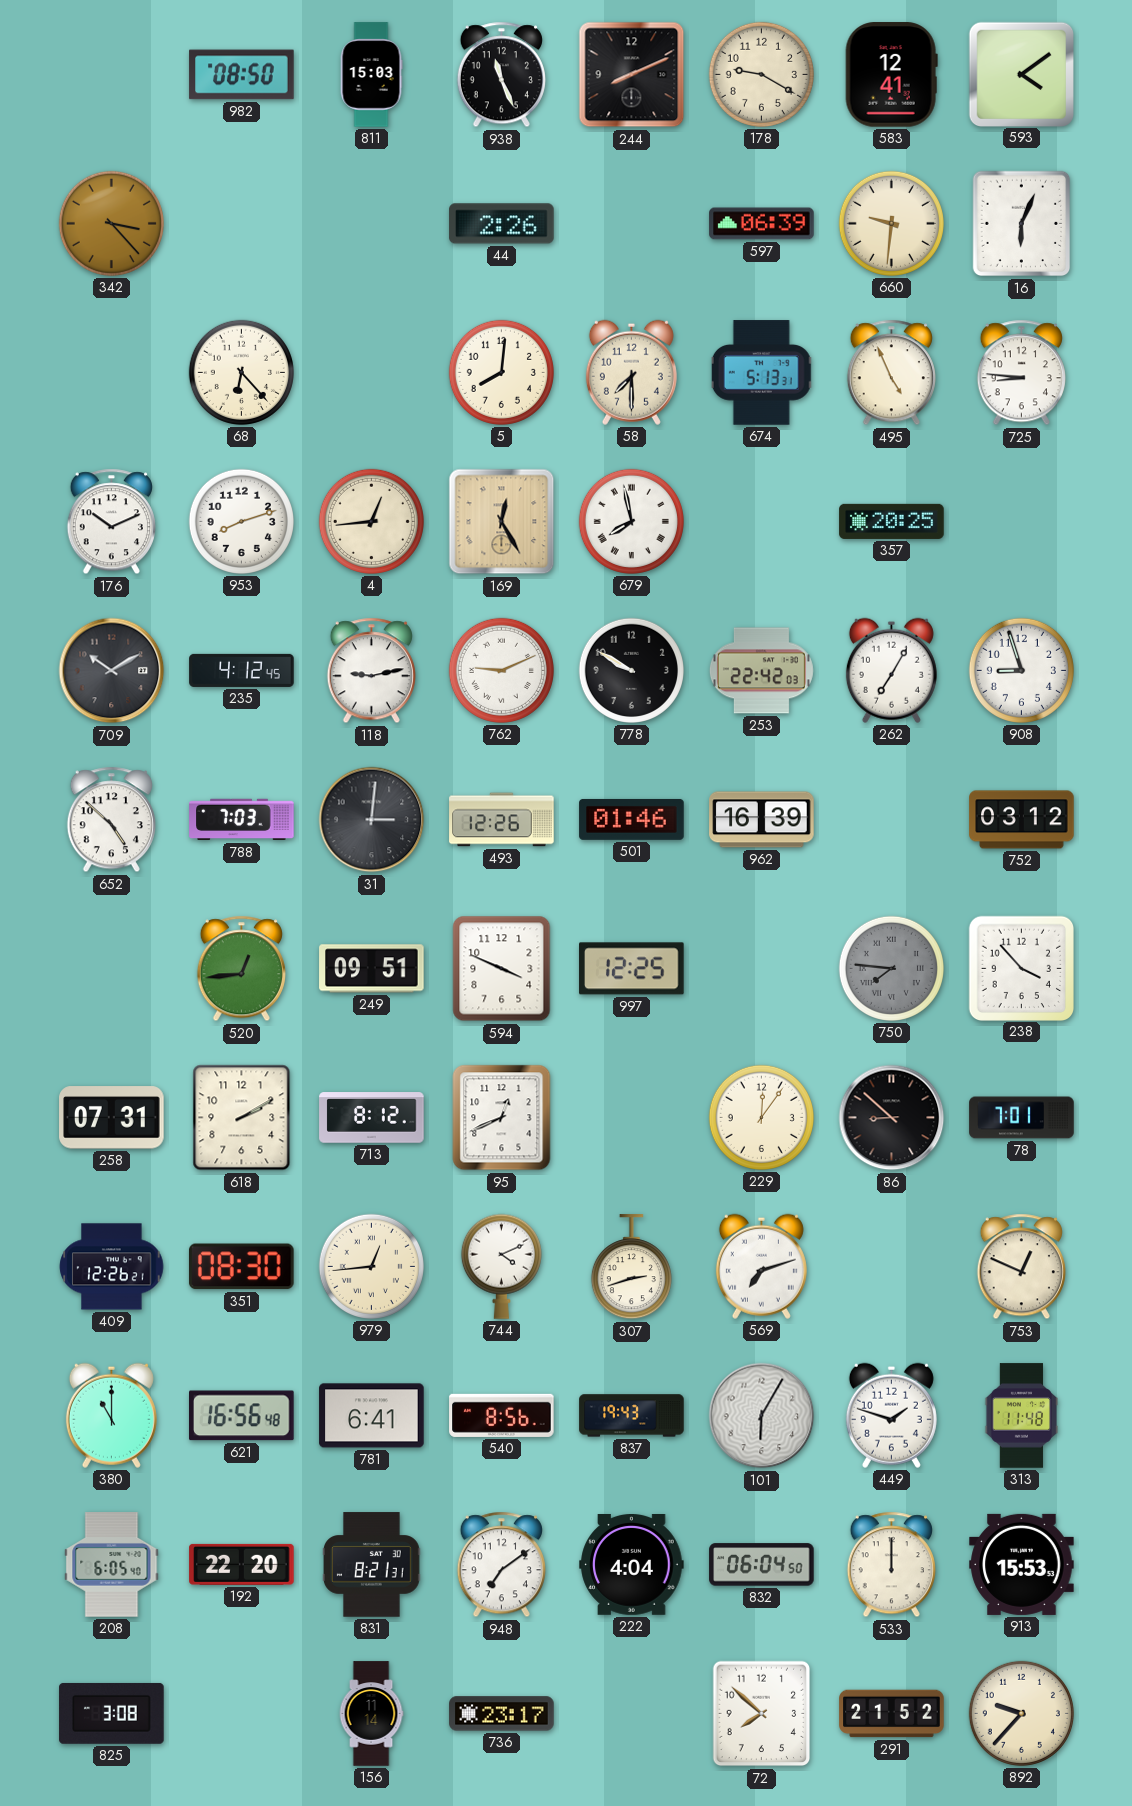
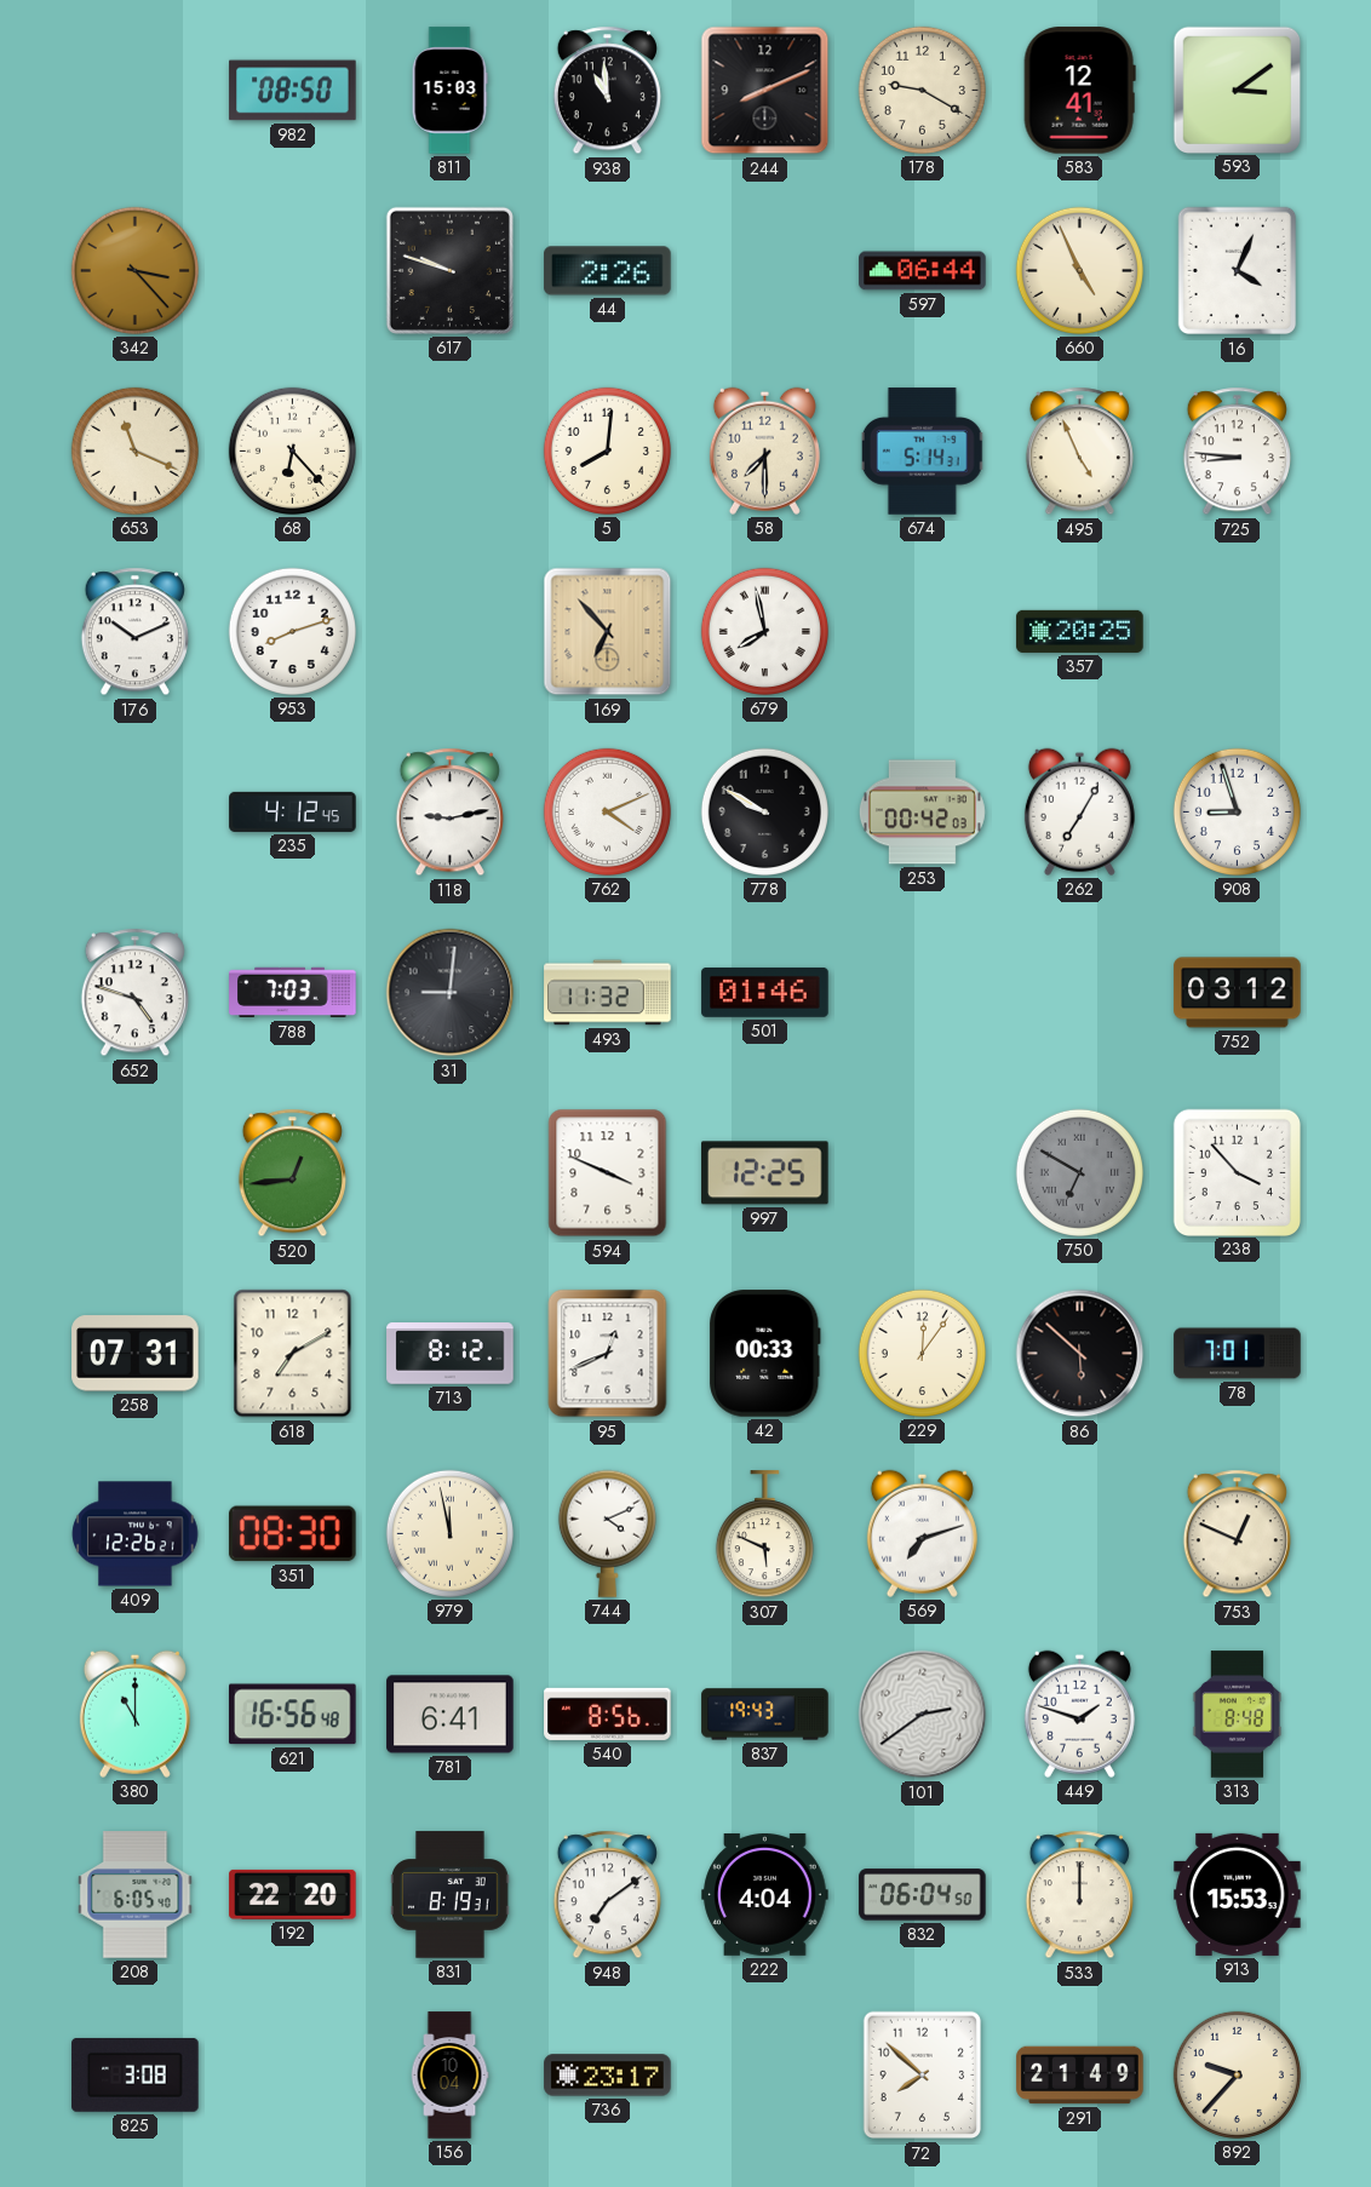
938: 11:26 -> 10:59
593: 4:09 -> 3:09
617: none -> 9:48
597: 06:39 -> 06:44
660: 9:31 -> 4:56
16: 6:04 -> 4:04
653: none -> 11:19
674: 5:13 -> 5:14
4: 12:44 -> none
169: 12:25 -> 6:53
709: 10:10 -> none
762: 9:11 -> 4:11
253: 22:42 -> 00:42
652: 4:52 -> 4:48
31: 3:01 -> 9:01
493: 12:26 -> 11:32
962: 16:39 -> none
249: 09:51 -> none
750: 7:46 -> 6:50
618: 2:10 -> 7:10
42: none -> 00:33
86: 8:52 -> 5:52
979: 12:44 -> 11:58
307: 2:42 -> 5:49
101: 6:05 -> 2:39
313: 11:48 -> 8:48
831: 8:21 -> 8:19
156: 11:14 -> 10:04
291: 21:52 -> 21:49
